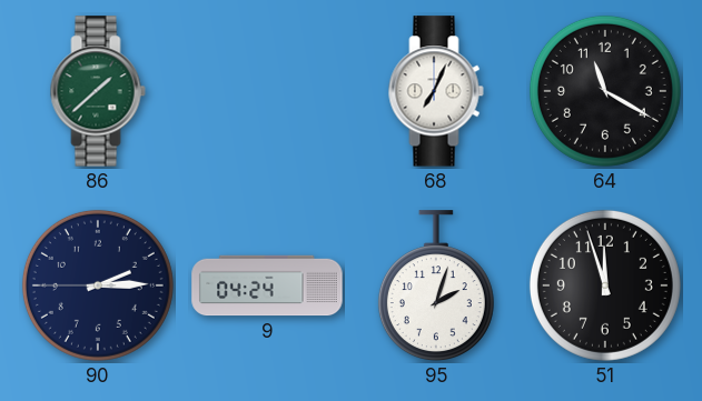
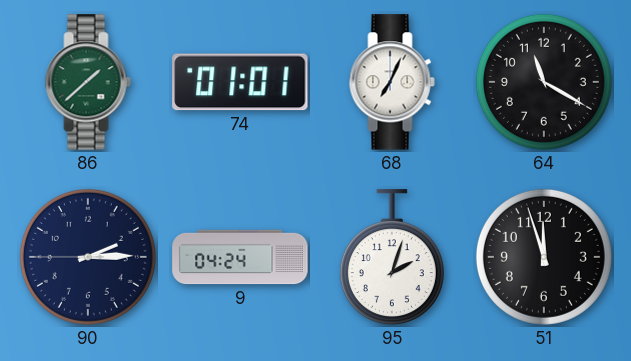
74: none -> 01:01
